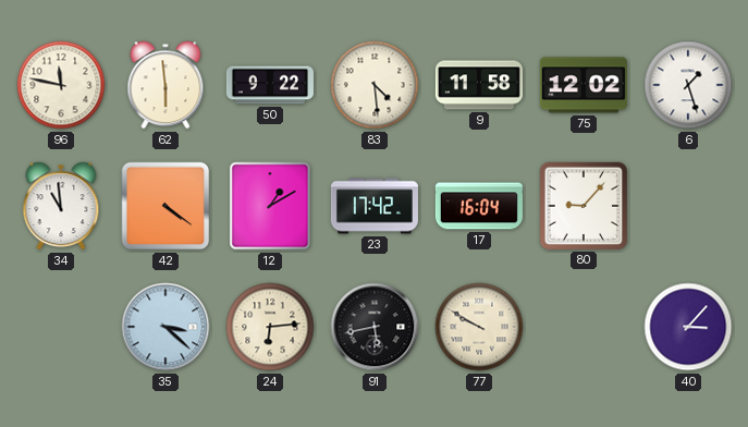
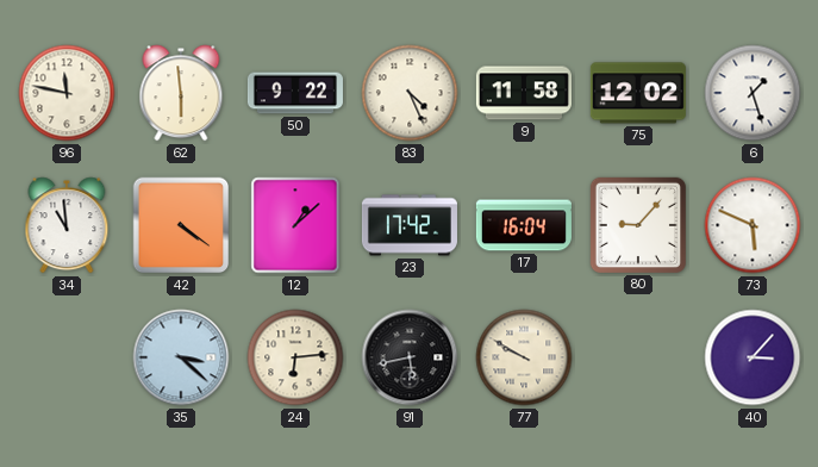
83: 4:29 -> 4:26
12: 1:10 -> 1:08
73: none -> 5:49
